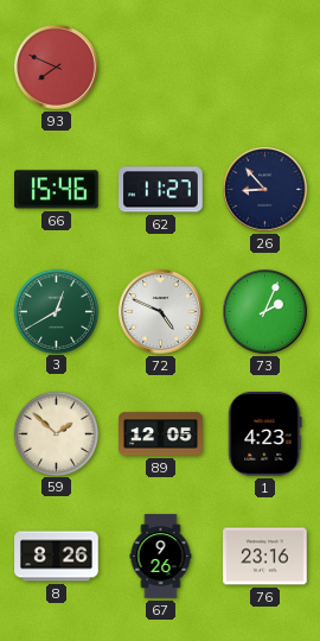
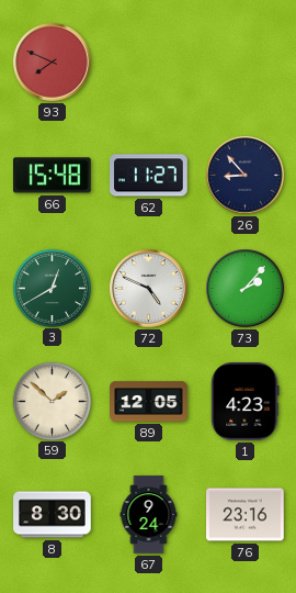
66: 15:46 -> 15:48
73: 2:04 -> 2:07
8: 8:26 -> 8:30
67: 9:26 -> 9:24
